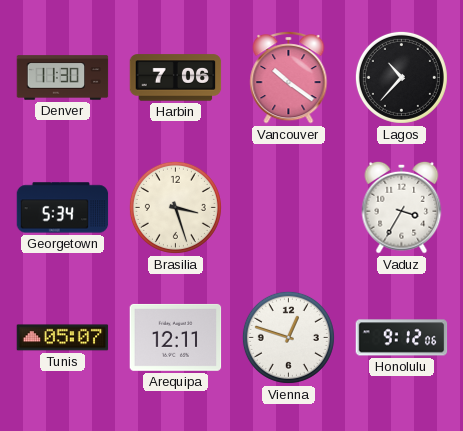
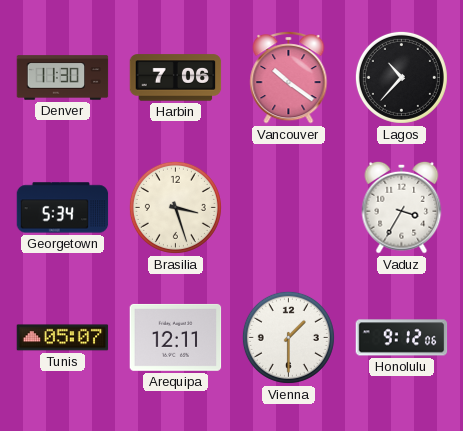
Vienna: 12:48 -> 1:30
